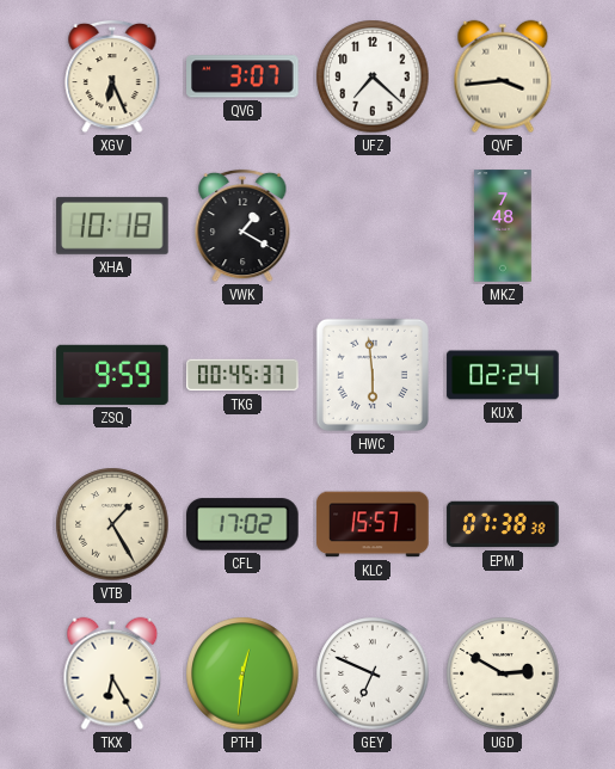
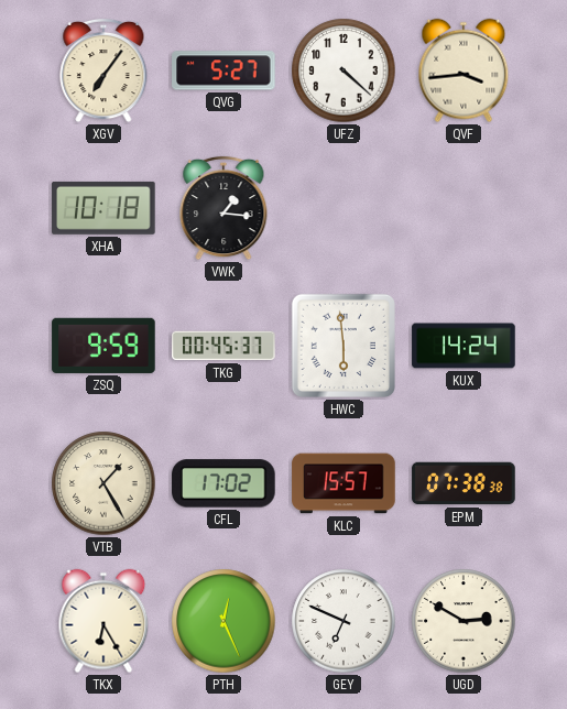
XGV: 6:26 -> 7:06
QVG: 3:07 -> 5:27
UFZ: 7:22 -> 4:22
VWK: 1:20 -> 1:16
MKZ: 7:48 -> none
KUX: 02:24 -> 14:24
PTH: 12:31 -> 12:26
